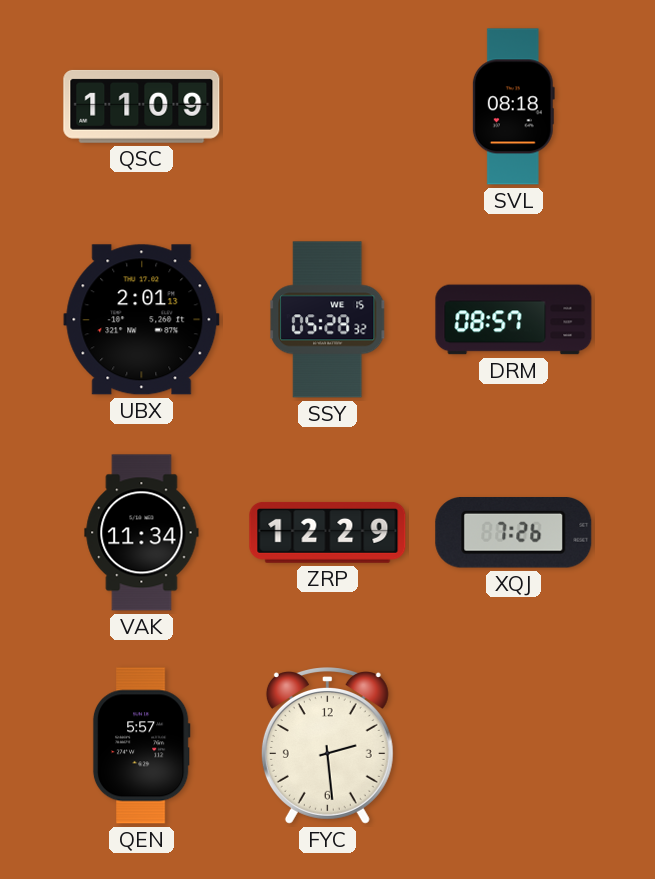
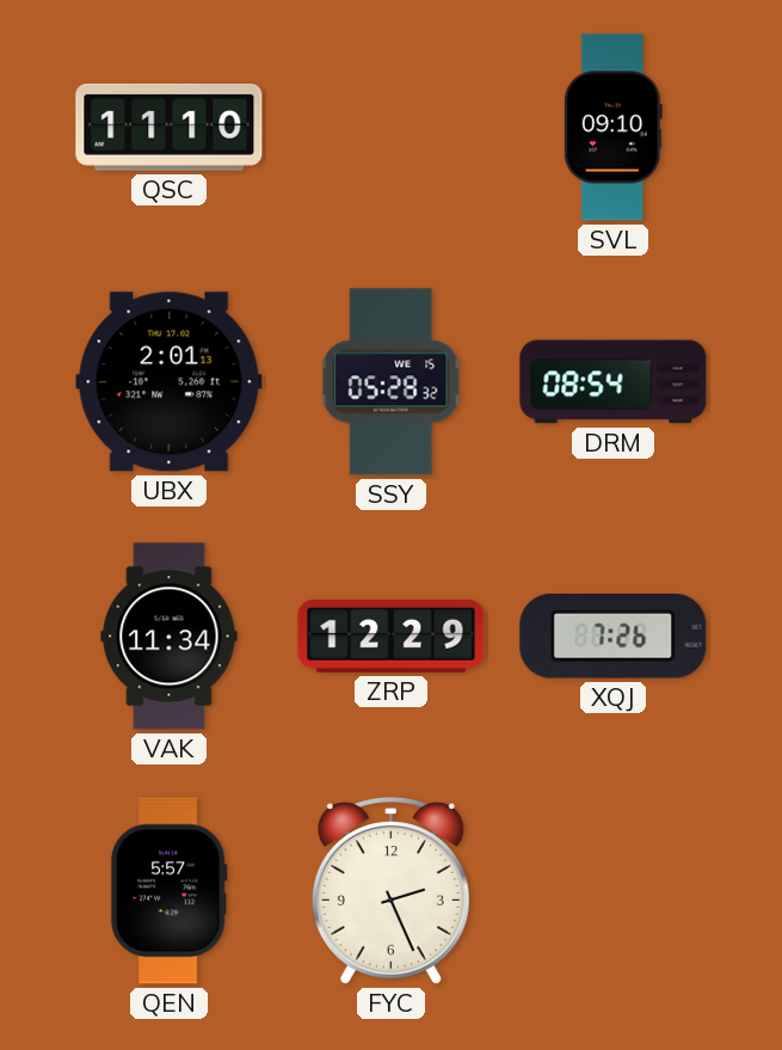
QSC: 11:09 -> 11:10
SVL: 08:18 -> 09:10
DRM: 08:57 -> 08:54
FYC: 2:29 -> 2:26
